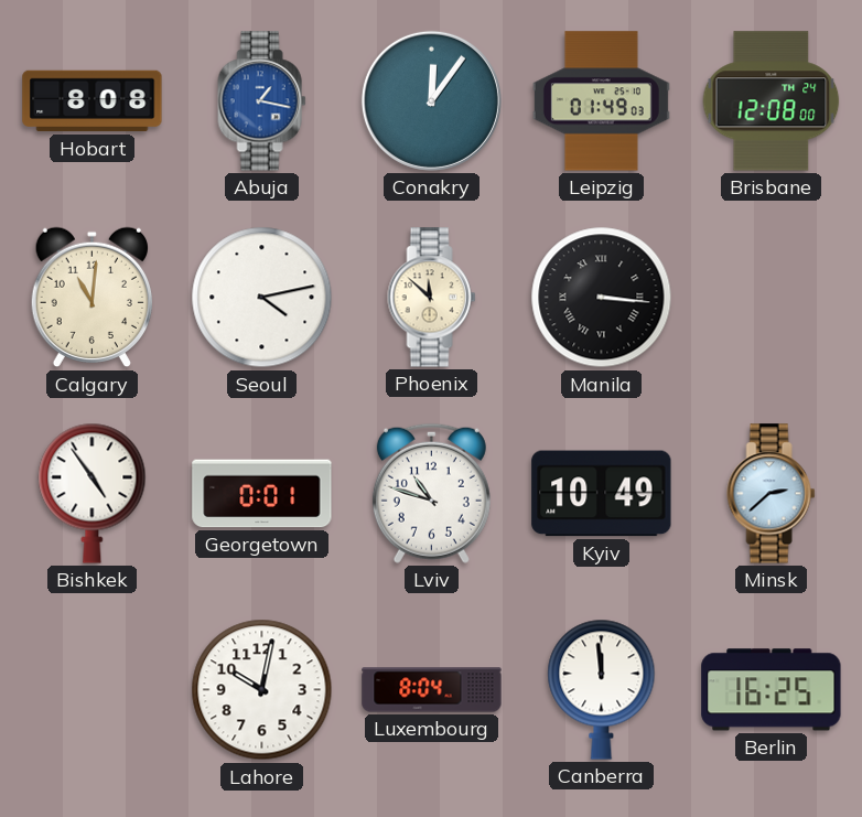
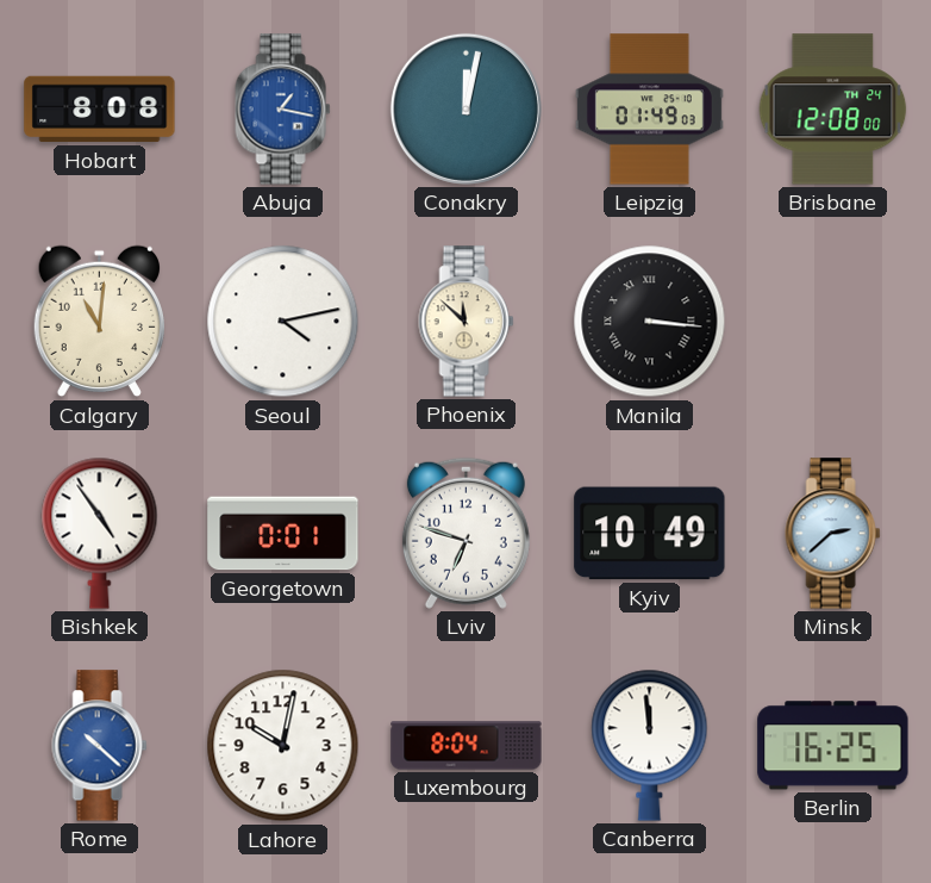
Conakry: 12:06 -> 12:02
Lviv: 10:48 -> 6:48
Rome: none -> 10:22
